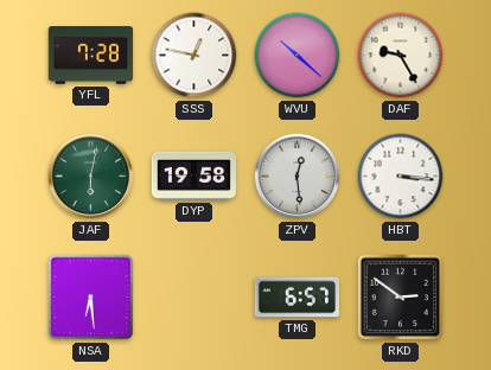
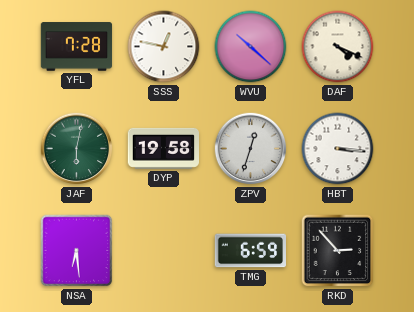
DAF: 9:25 -> 4:19
ZPV: 12:29 -> 12:33
TMG: 6:57 -> 6:59
RKD: 2:51 -> 2:53
